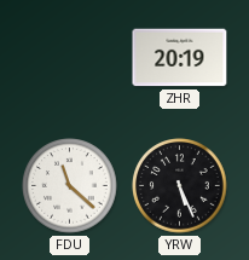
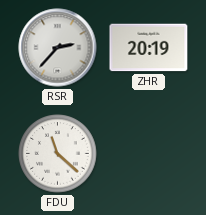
RSR: none -> 2:37
YRW: 5:26 -> none
